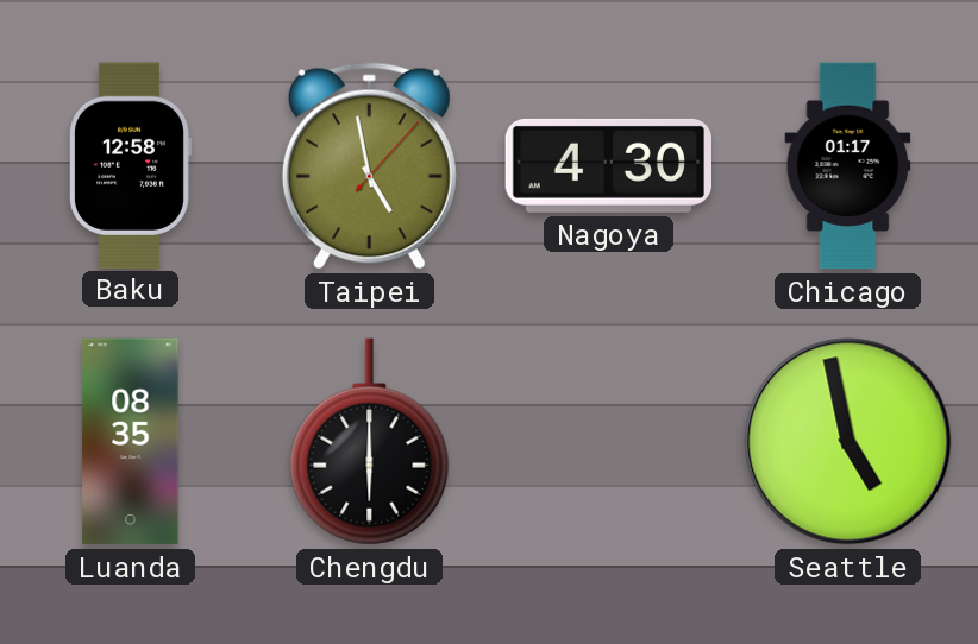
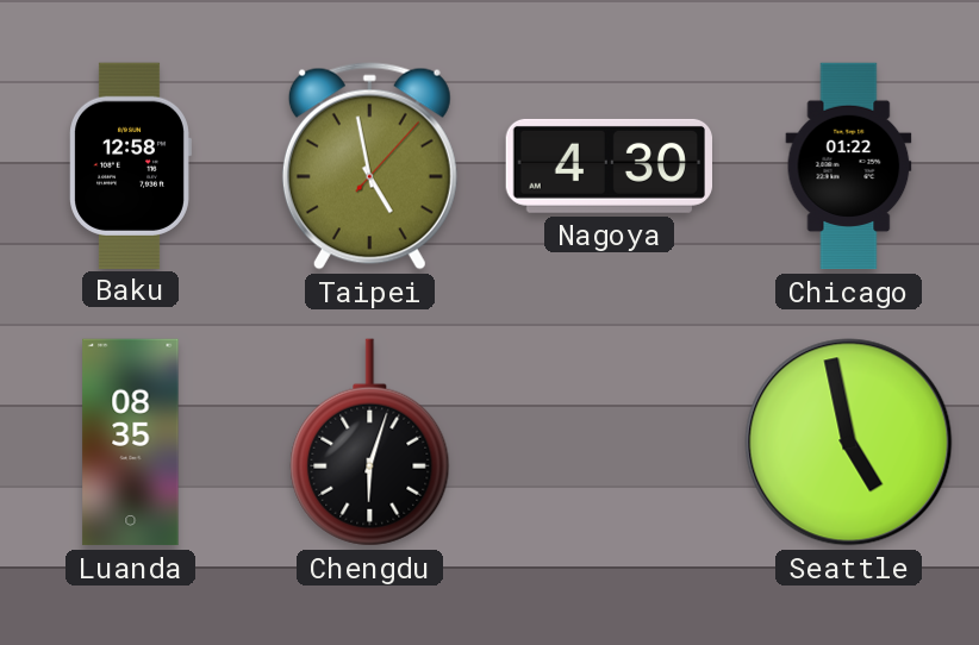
Chicago: 01:17 -> 01:22
Chengdu: 6:00 -> 6:03
